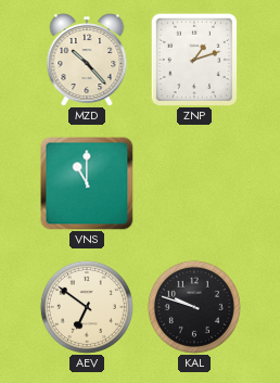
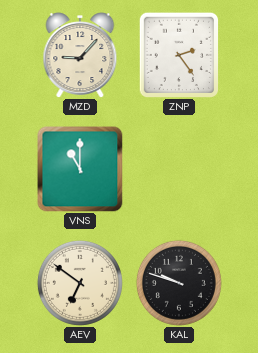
MZD: 10:23 -> 9:07
ZNP: 1:12 -> 2:24
